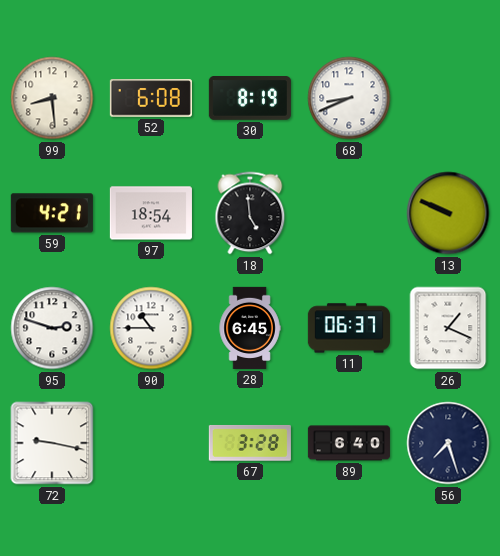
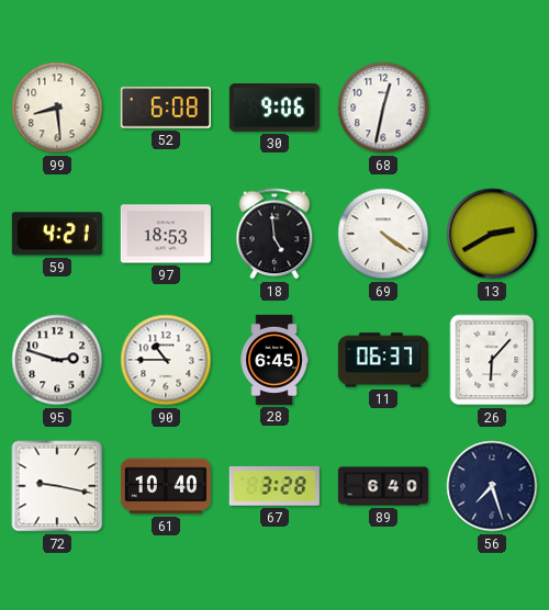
30: 8:19 -> 9:06
68: 8:41 -> 12:32
97: 18:54 -> 18:53
69: none -> 4:21
13: 9:49 -> 2:40
26: 1:19 -> 6:07
61: none -> 10:40
